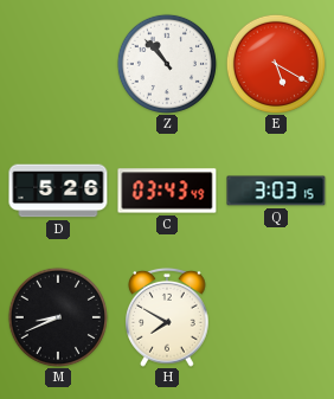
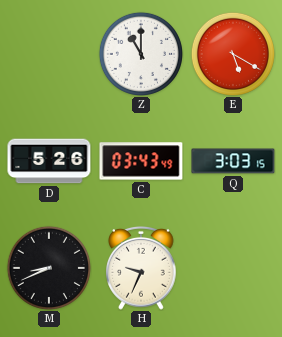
Z: 10:53 -> 11:00
H: 7:50 -> 9:34
